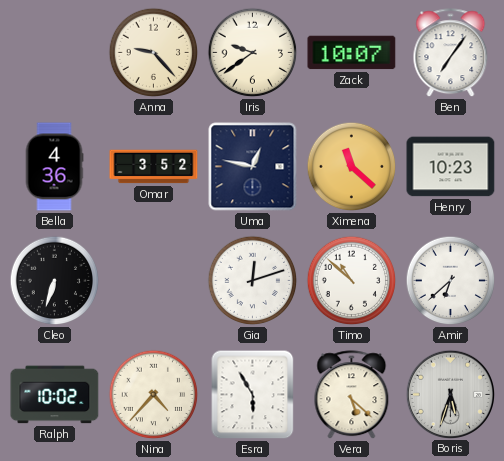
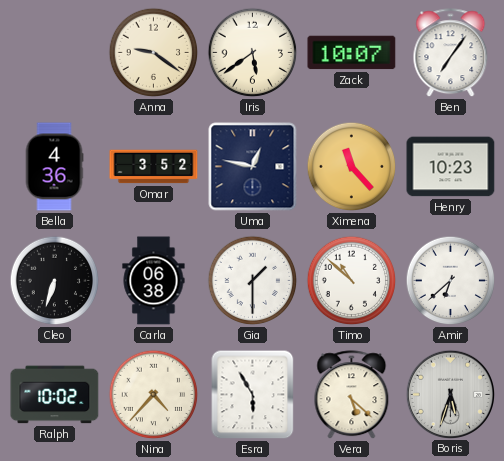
Anna: 9:23 -> 9:21
Iris: 9:39 -> 5:39
Ximena: 11:22 -> 11:23
Carla: none -> 06:38
Gia: 12:12 -> 1:30
